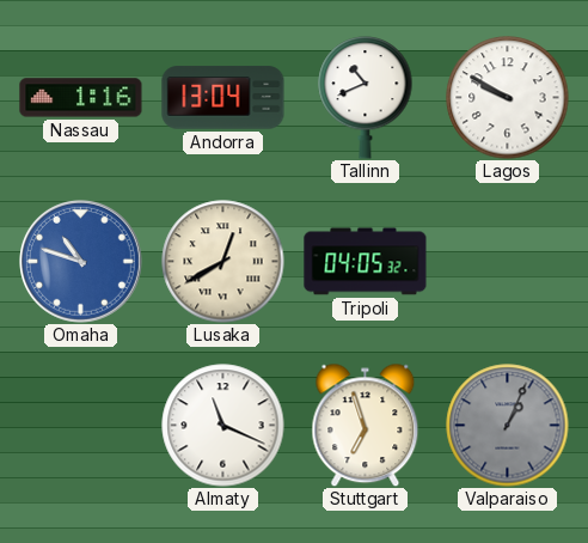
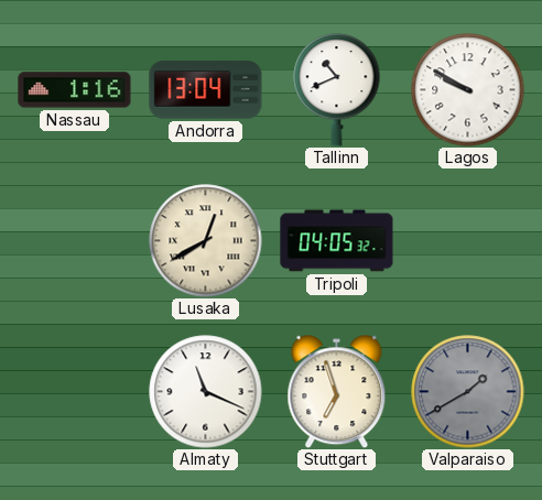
Omaha: 10:48 -> none
Valparaiso: 1:04 -> 1:40
